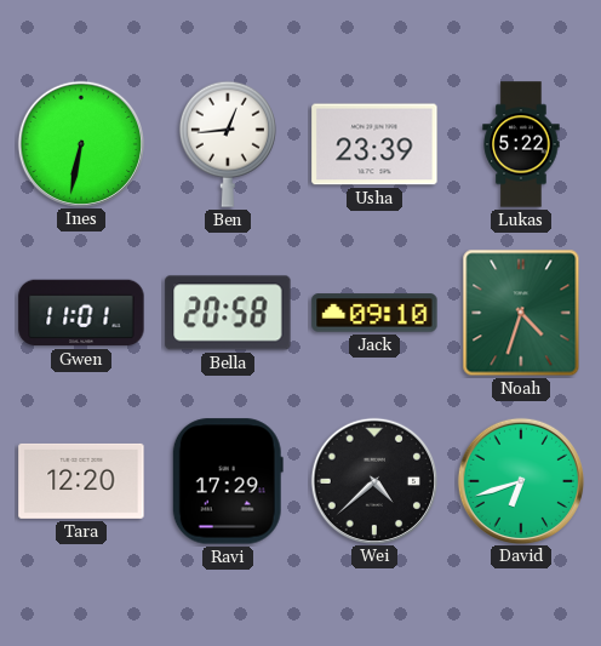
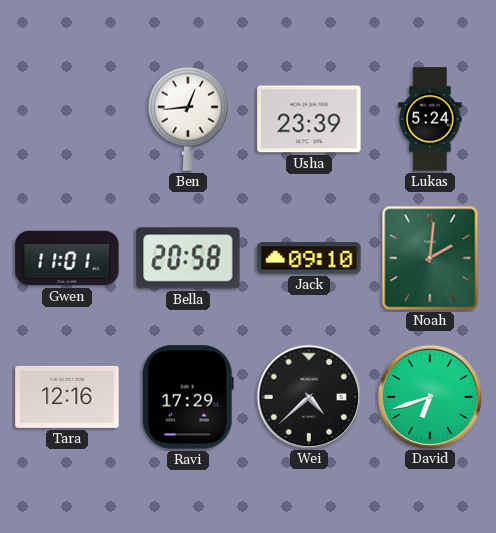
Ines: 6:32 -> none
Lukas: 5:22 -> 5:24
Noah: 4:33 -> 2:01
Tara: 12:20 -> 12:16
